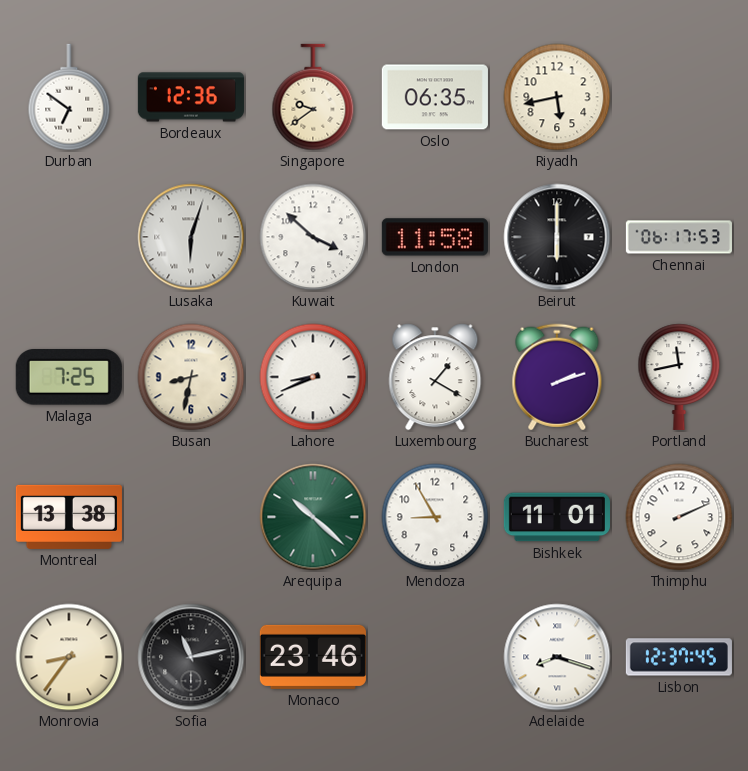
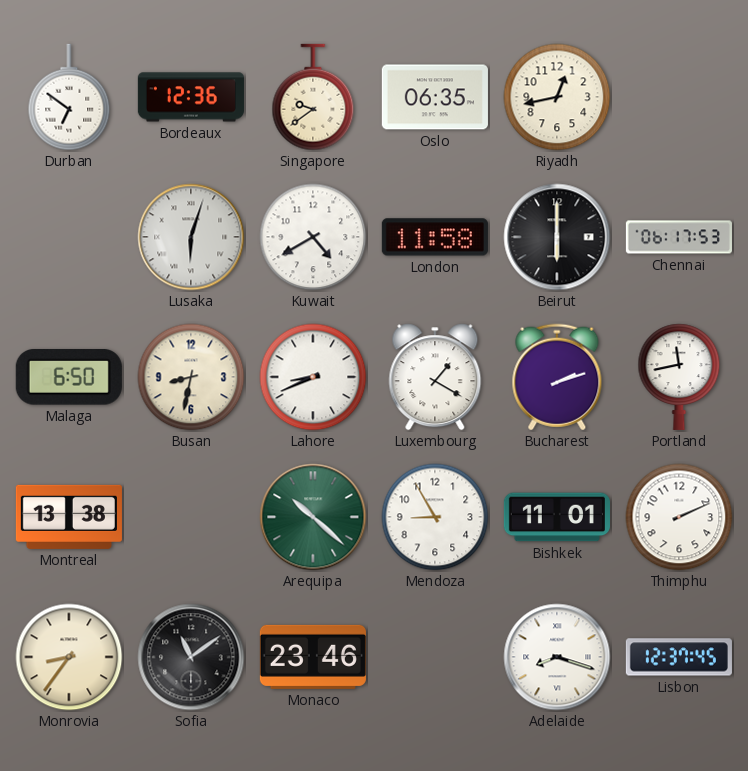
Riyadh: 5:43 -> 12:43
Kuwait: 3:52 -> 4:40
Malaga: 7:25 -> 6:50
Sofia: 11:13 -> 11:09
